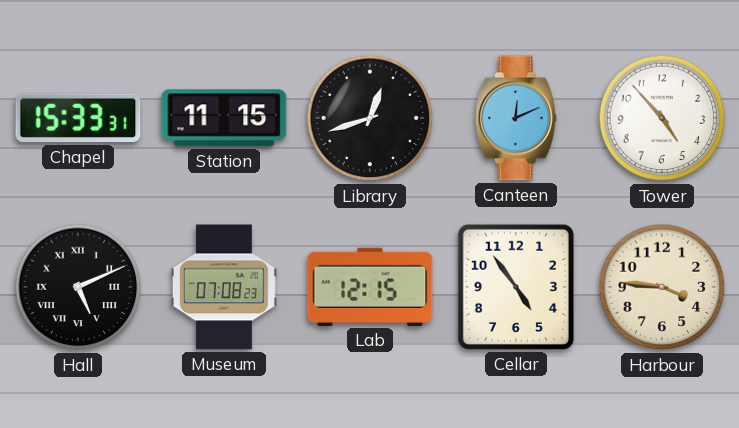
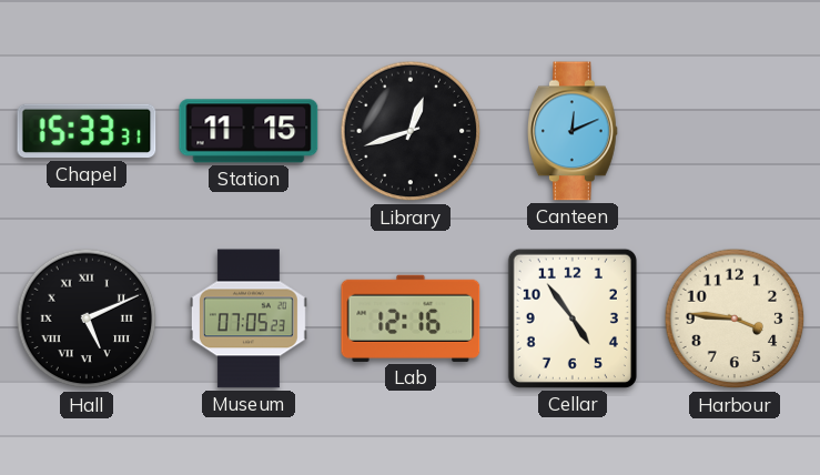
Tower: 4:53 -> none
Museum: 07:08 -> 07:05
Lab: 12:15 -> 12:16
